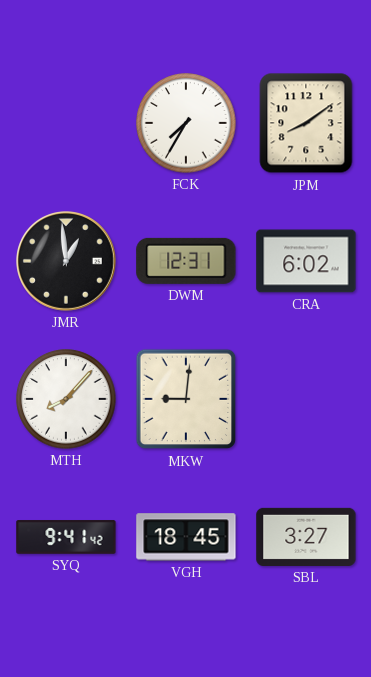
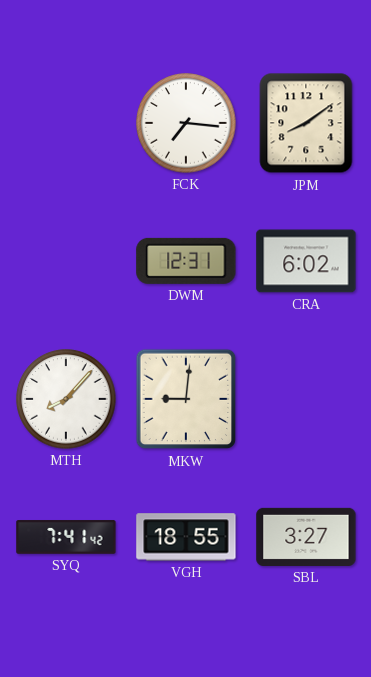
FCK: 7:35 -> 7:16
JMR: 12:59 -> none
SYQ: 9:41 -> 7:41
VGH: 18:45 -> 18:55
